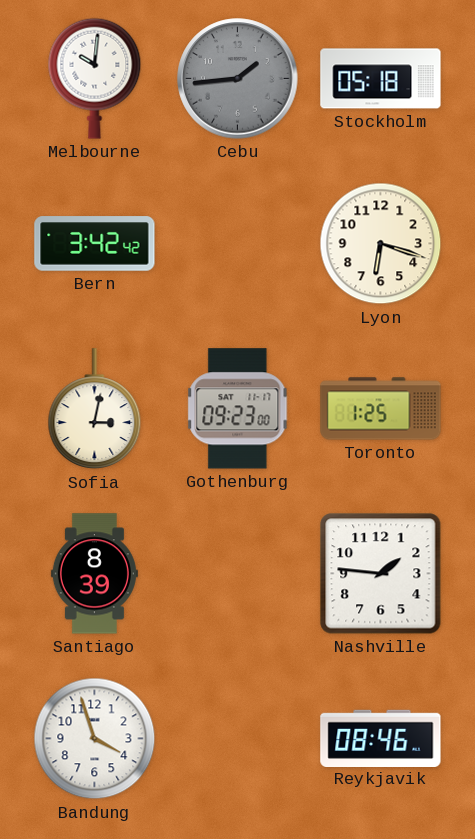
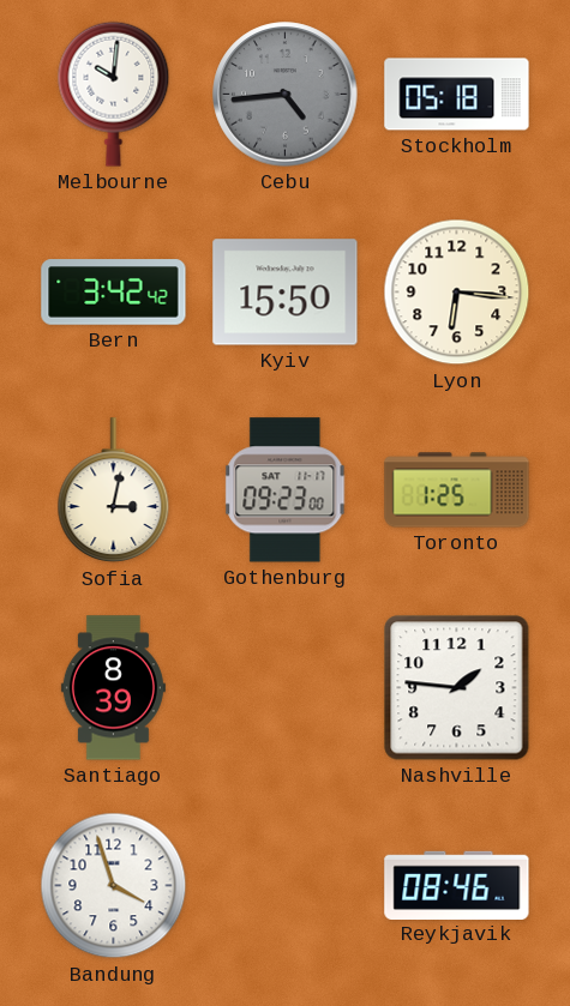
Cebu: 1:44 -> 4:44
Kyiv: none -> 15:50
Lyon: 6:18 -> 6:16
